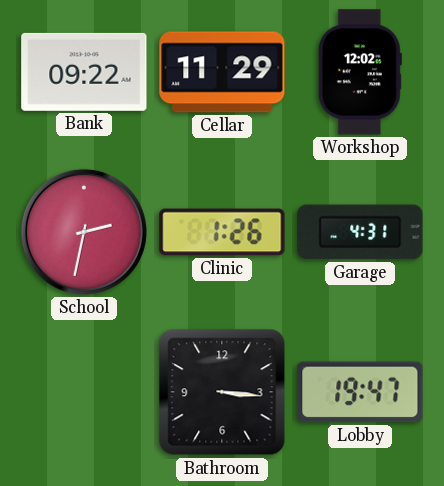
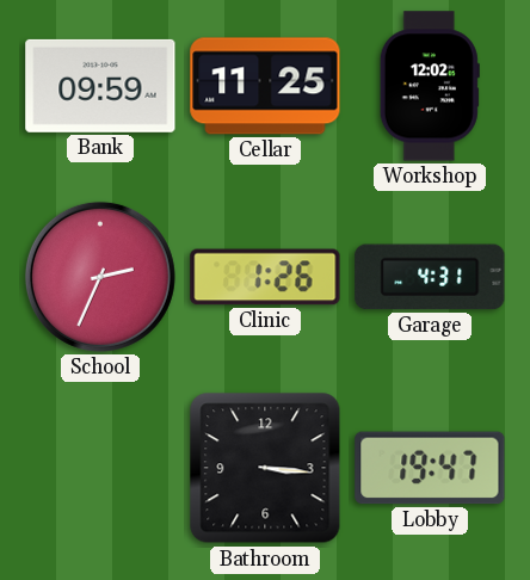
Bank: 09:22 -> 09:59
Cellar: 11:29 -> 11:25
School: 2:32 -> 2:34
